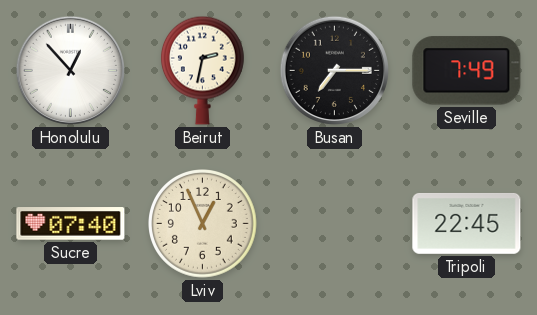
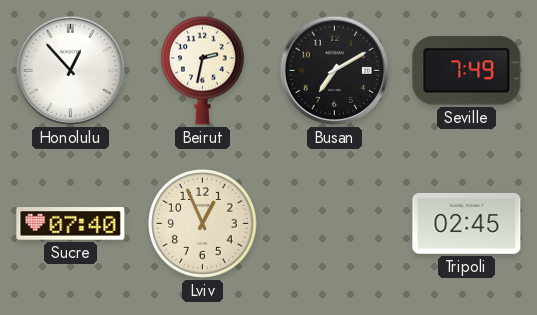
Busan: 7:15 -> 7:10
Tripoli: 22:45 -> 02:45
